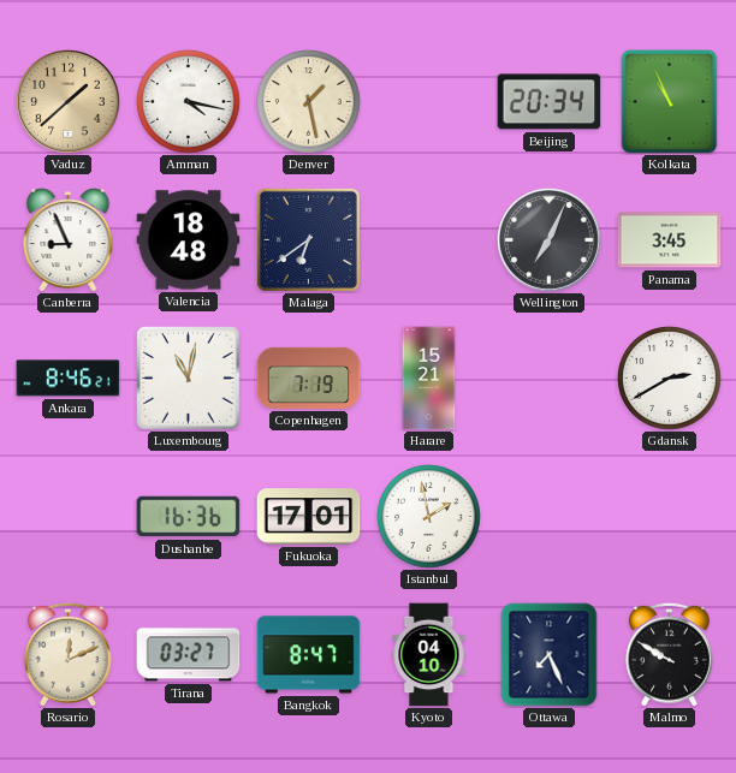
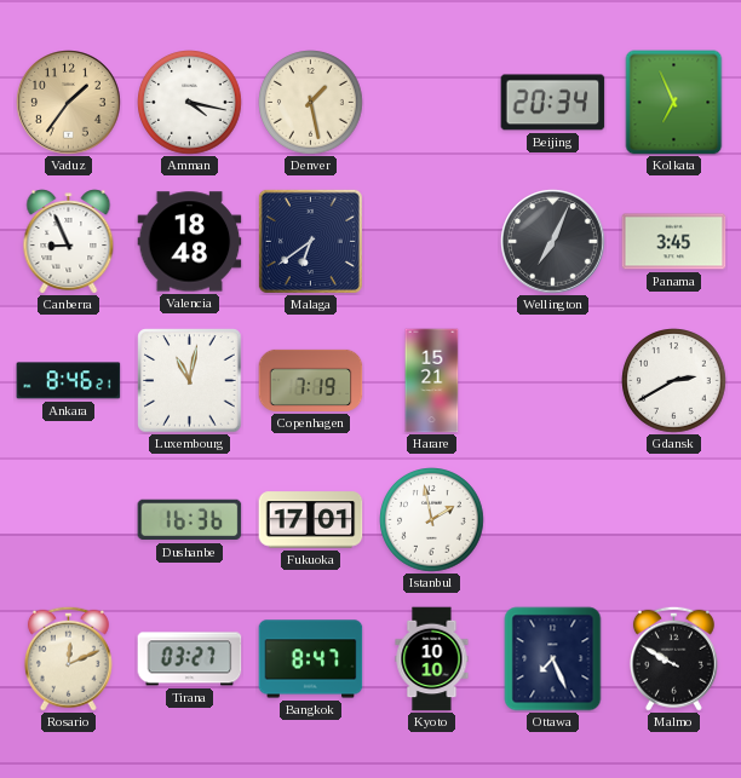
Vaduz: 1:38 -> 1:36
Kolkata: 10:56 -> 6:56
Kyoto: 04:10 -> 10:10
